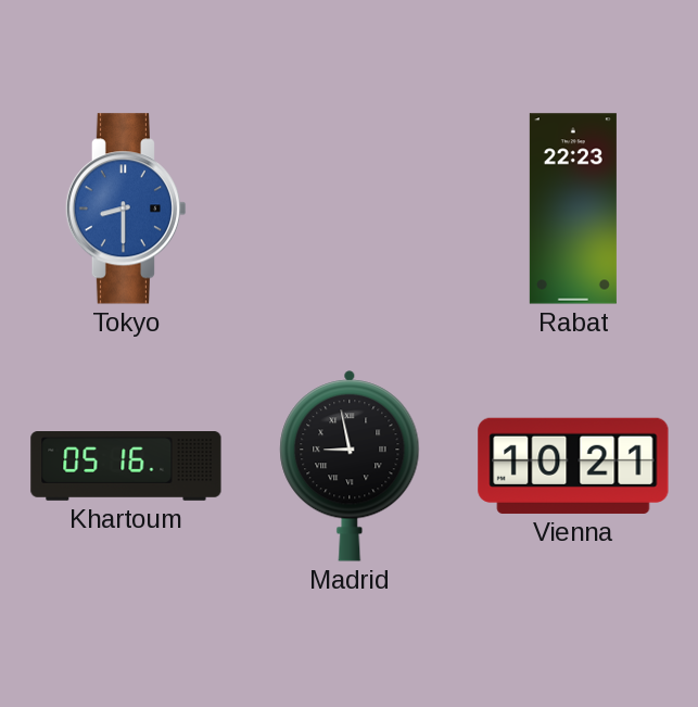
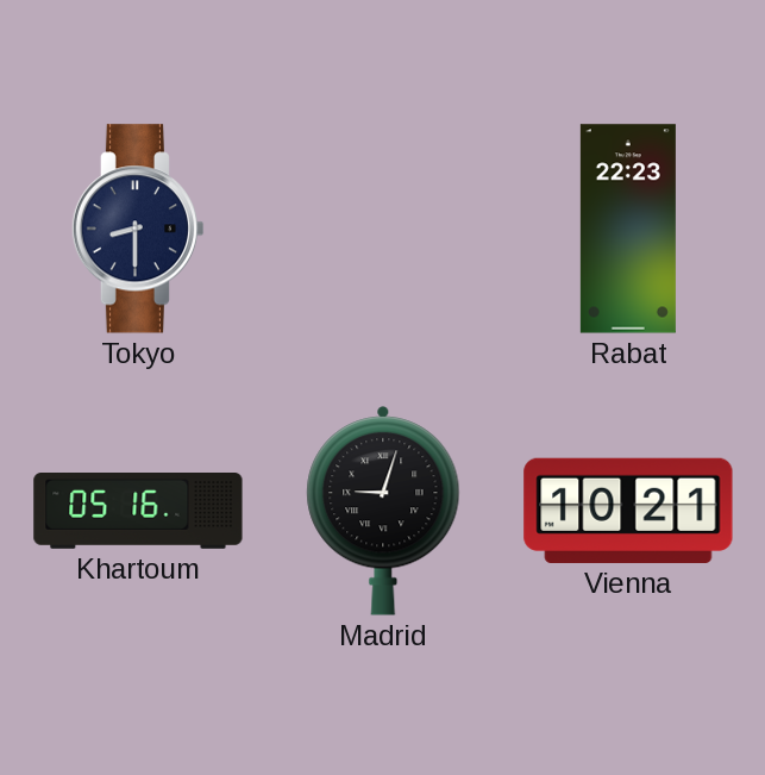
Tokyo dial: blue -> navy
Madrid: 8:58 -> 9:03
